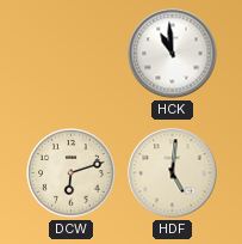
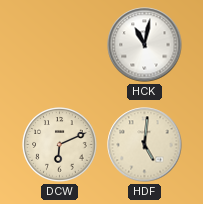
HCK: 10:59 -> 11:02
DCW: 6:12 -> 6:11
